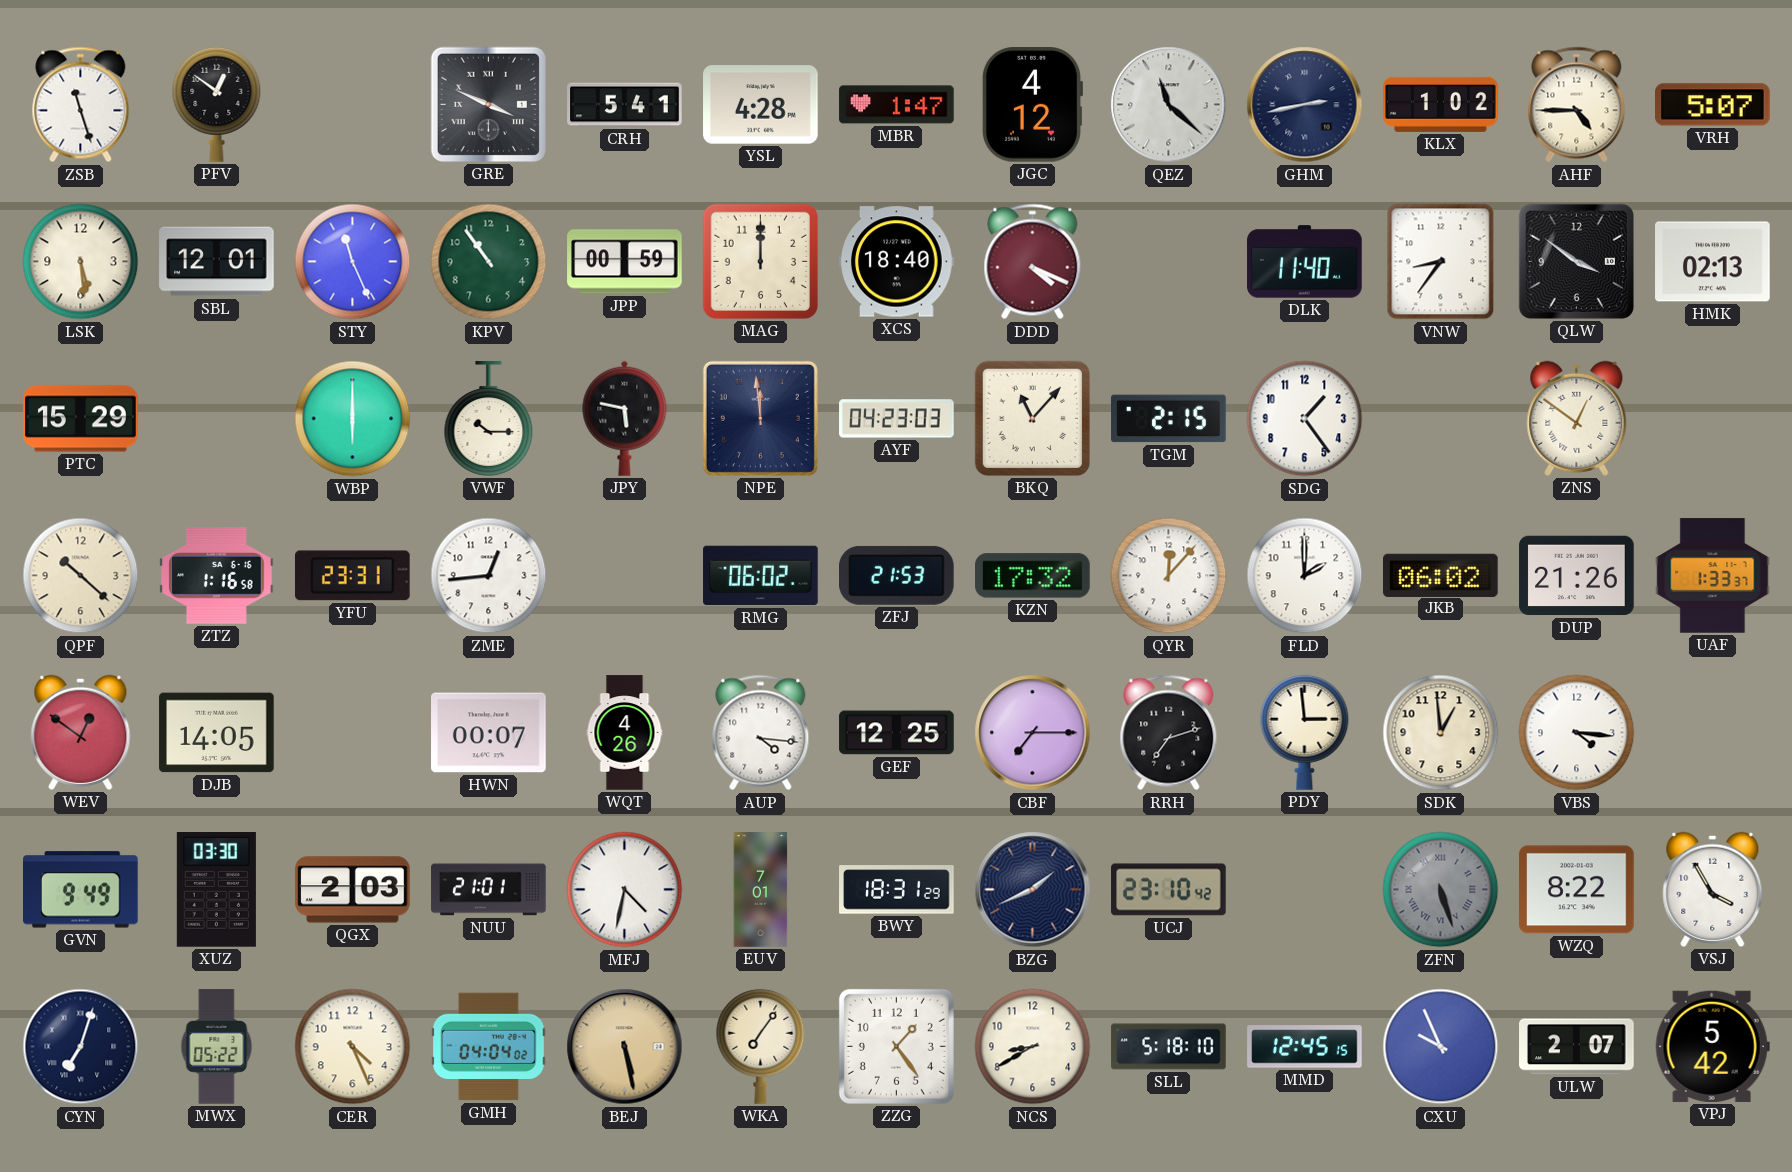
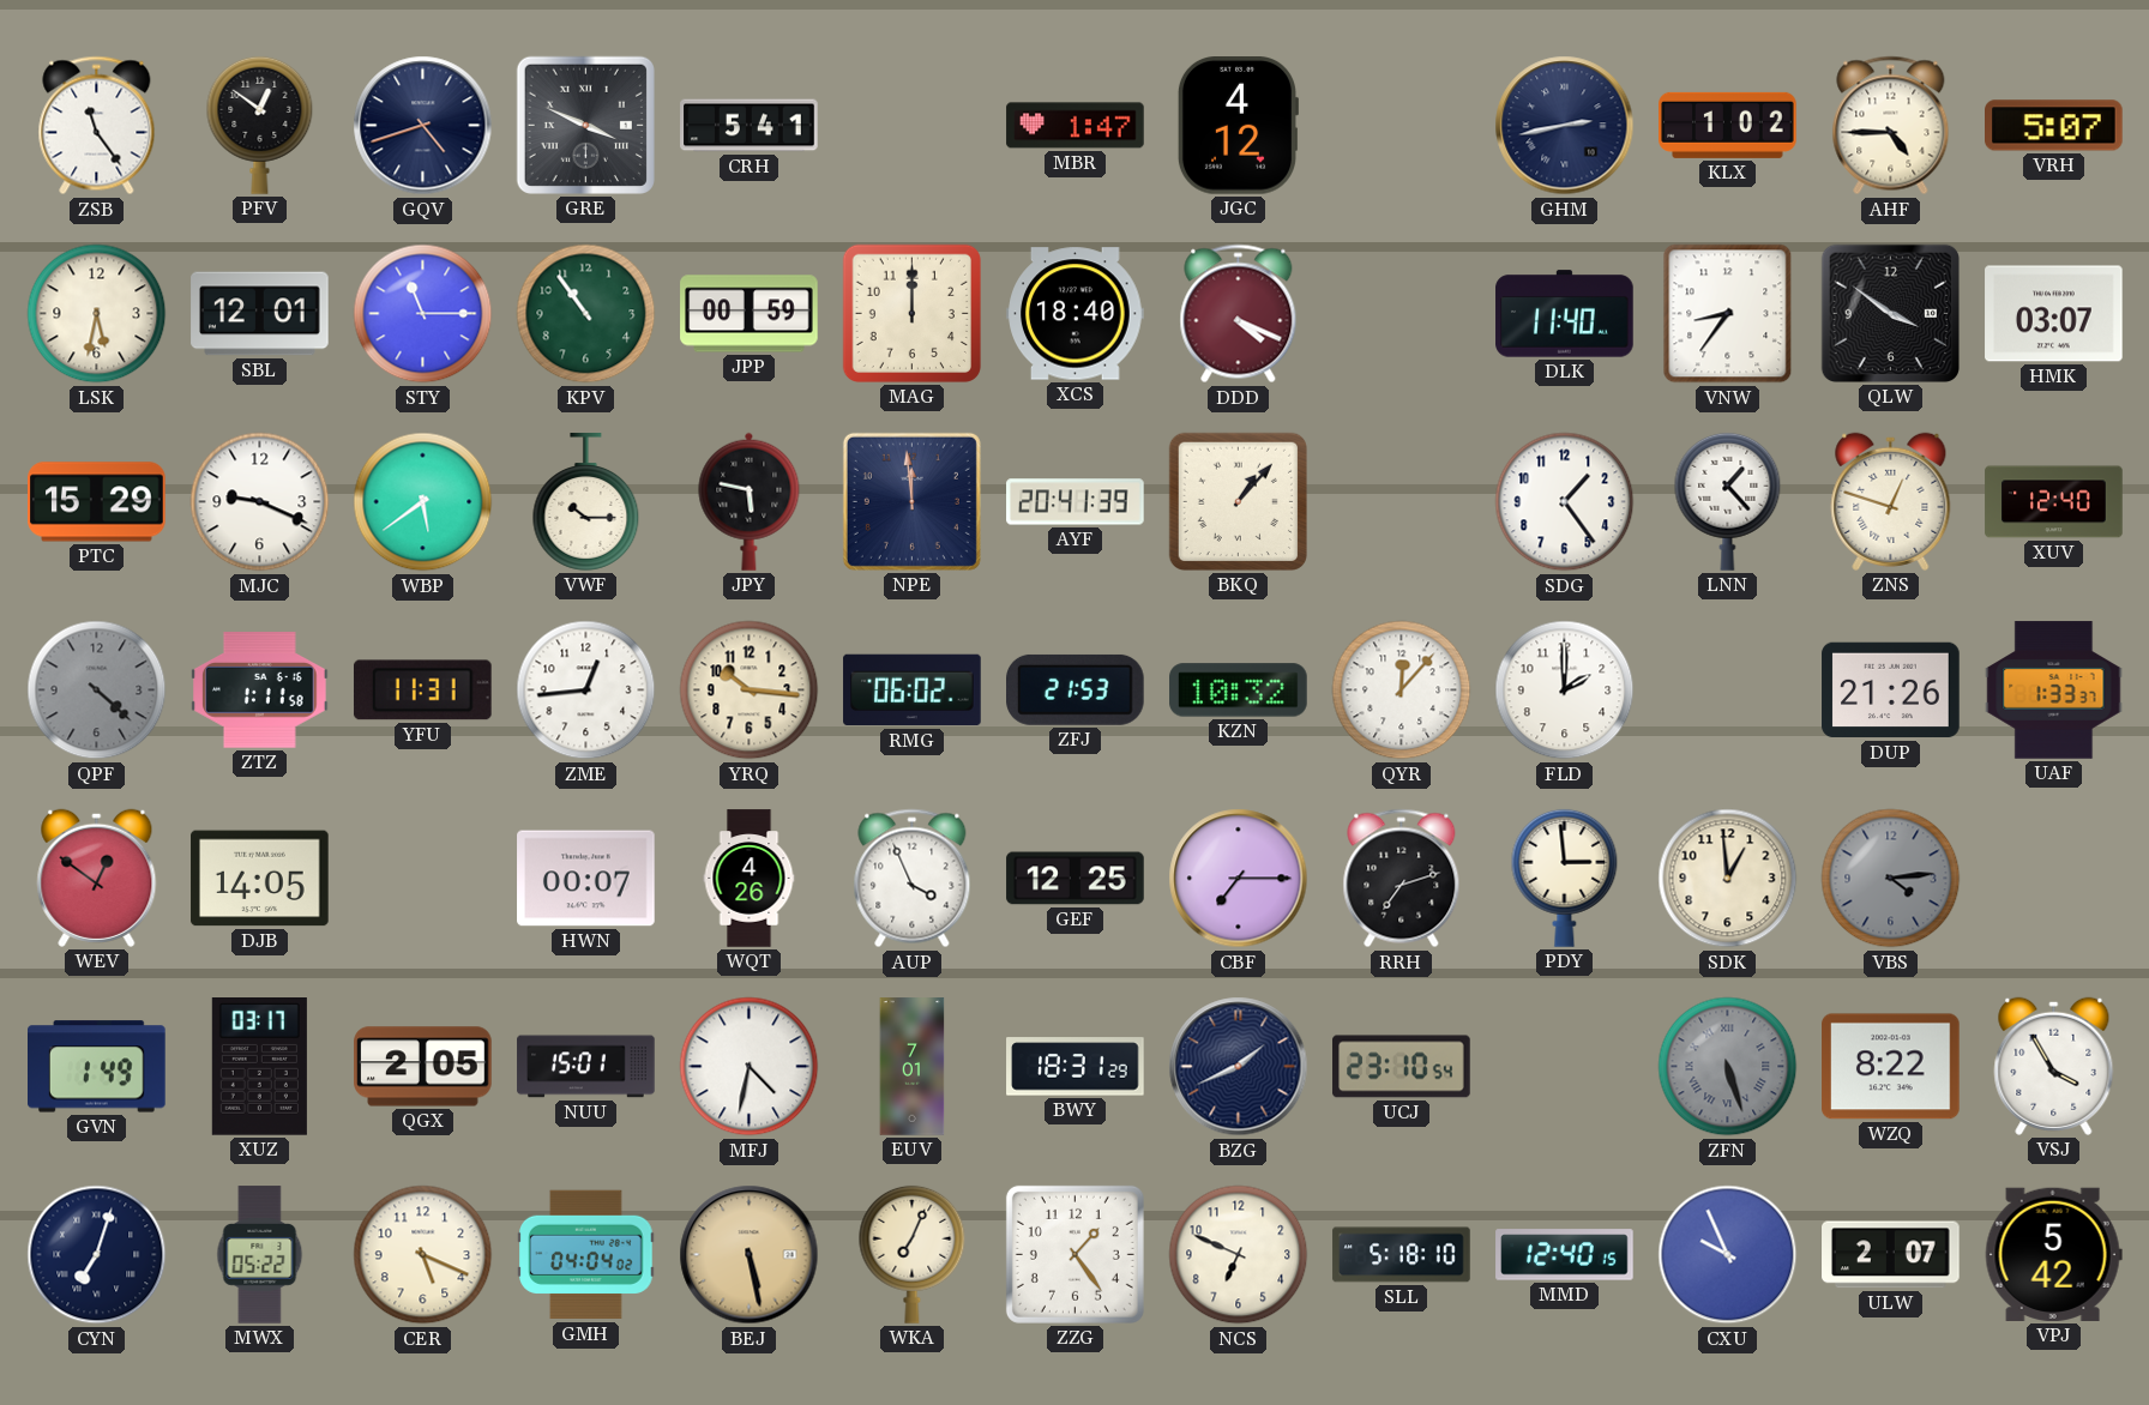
ZSB: 11:27 -> 11:24
GQV: none -> 4:42
YSL: 4:28 -> none
QEZ: 11:22 -> none
LSK: 5:29 -> 5:32
STY: 11:26 -> 11:15
HMK: 02:13 -> 03:07
MJC: none -> 9:19
WBP: 6:00 -> 5:39
AYF: 04:23 -> 20:41
BKQ: 11:07 -> 1:07
TGM: 2:15 -> none
LNN: none -> 1:23
ZNS: 12:51 -> 12:48
XUV: none -> 12:40
QPF: 10:22 -> 4:22
QPF dial: cream -> grey
ZTZ: 1:16 -> 1:11
YFU: 23:31 -> 11:31
YRQ: none -> 10:16
KZN: 17:32 -> 10:32
JKB: 06:02 -> none
AUP: 4:16 -> 3:56
VBS: 4:16 -> 4:14
VBS dial: white -> grey
GVN: 9:49 -> 1:49
XUZ: 03:30 -> 03:17
QGX: 2:03 -> 2:05
NUU: 21:01 -> 15:01
UCJ: 23:10:42 -> 23:10:54
CER: 4:26 -> 5:19
WKA: 7:06 -> 7:04
NCS: 8:40 -> 6:49
MMD: 12:45 -> 12:40
